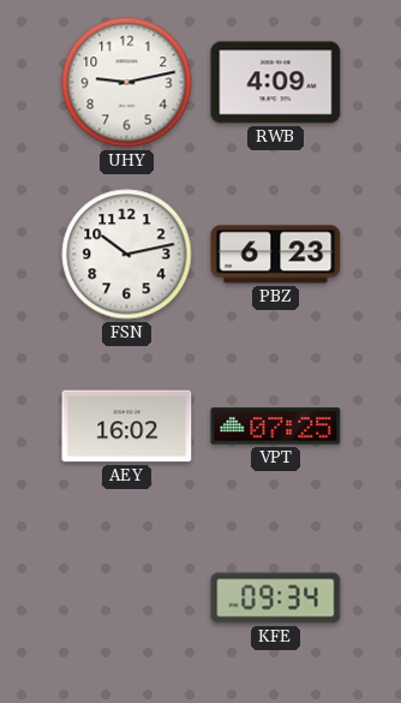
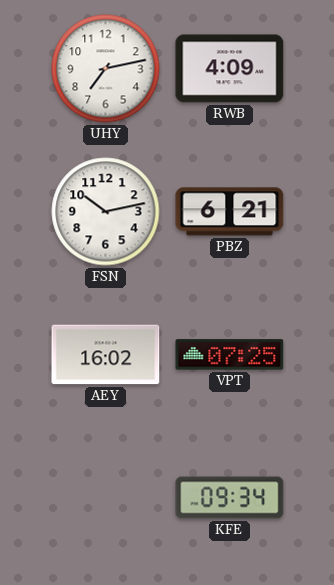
UHY: 9:13 -> 7:13
PBZ: 6:23 -> 6:21
